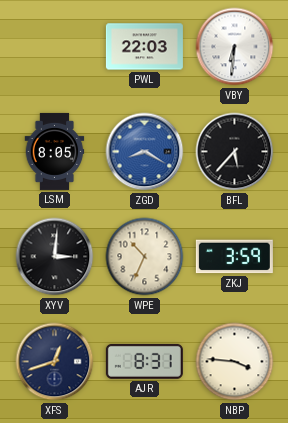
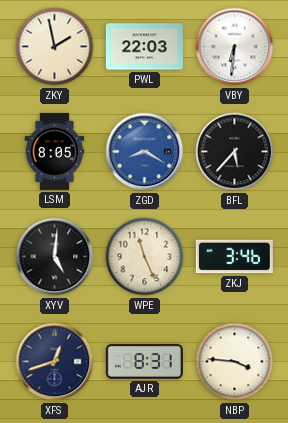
ZKY: none -> 1:58
XYV: 3:01 -> 5:01
WPE: 10:34 -> 11:26
ZKJ: 3:59 -> 3:46
